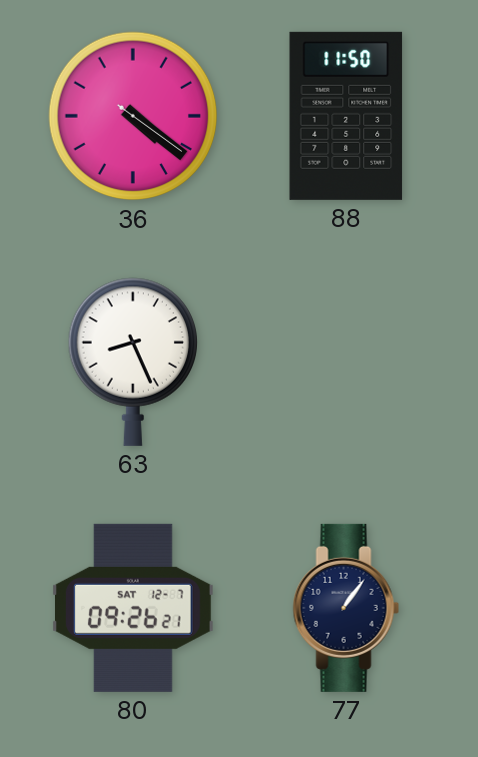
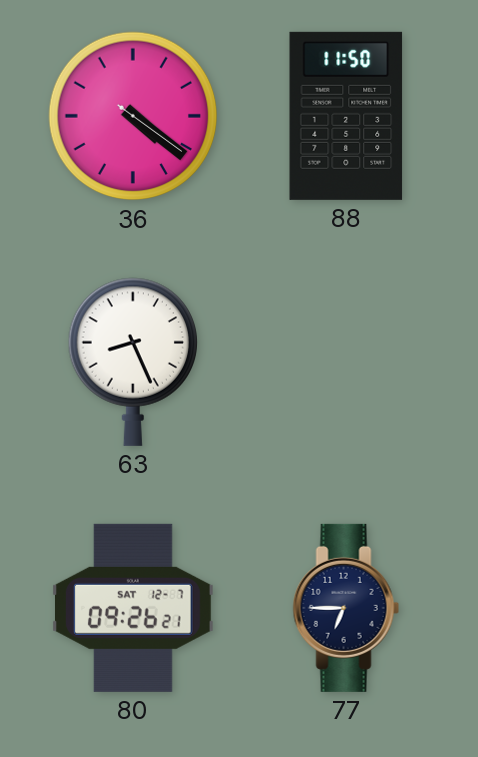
77: 1:06 -> 6:45
